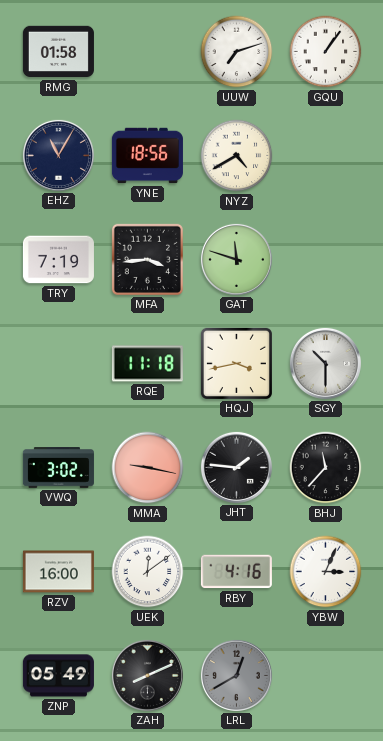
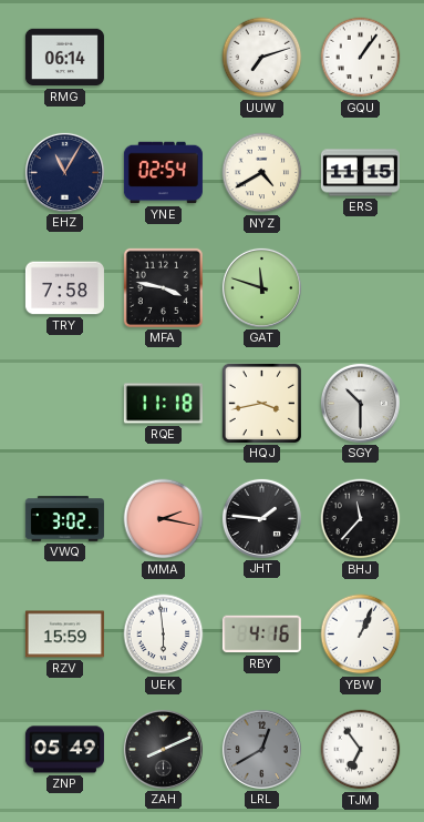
RMG: 01:58 -> 06:14
YNE: 18:56 -> 02:54
ERS: none -> 11:15
TRY: 7:19 -> 7:58
MFA: 3:44 -> 3:47
MMA: 9:17 -> 2:17
RZV: 16:00 -> 15:59
UEK: 12:09 -> 5:59
YBW: 3:04 -> 1:04
TJM: none -> 6:54
